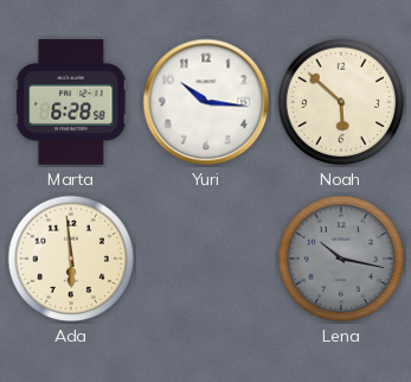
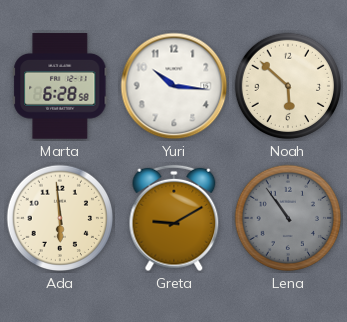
Greta: none -> 9:10
Lena: 10:17 -> 10:54
